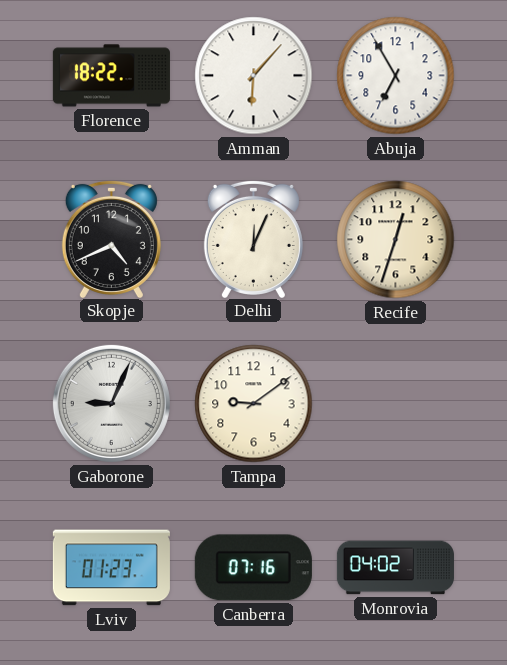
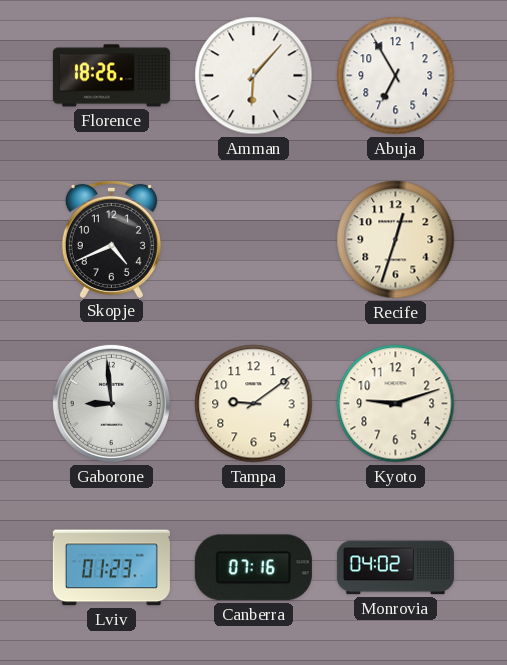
Florence: 18:22 -> 18:26
Delhi: 12:04 -> none
Gaborone: 9:04 -> 8:59
Kyoto: none -> 9:12
